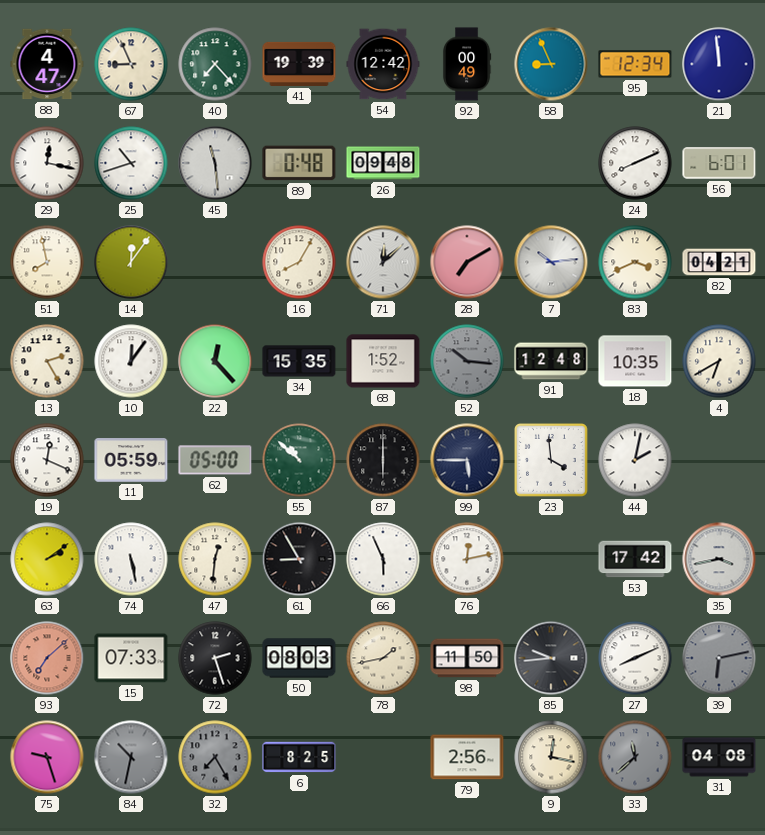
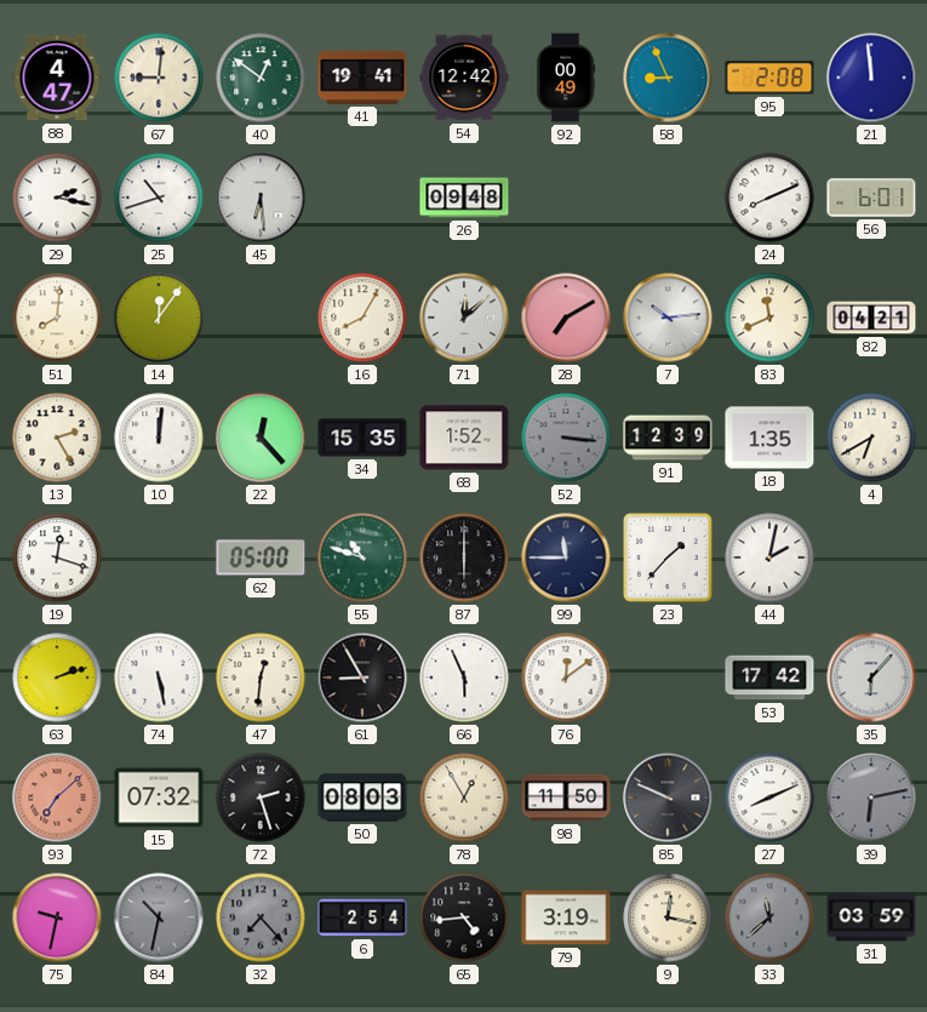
67: 8:56 -> 9:01
40: 7:23 -> 12:51
41: 19:39 -> 19:41
95: 12:34 -> 2:08
29: 12:17 -> 2:17
45: 11:29 -> 6:29
89: 0:48 -> none
51: 7:58 -> 8:01
83: 3:41 -> 11:41
10: 12:06 -> 12:01
52: 10:16 -> 3:16
91: 12:48 -> 12:39
18: 10:35 -> 1:35
19: 12:19 -> 12:18
11: 05:59 -> none
55: 10:52 -> 10:48
99: 5:45 -> 11:45
23: 3:59 -> 1:37
63: 2:09 -> 2:12
76: 12:13 -> 12:09
35: 3:43 -> 6:07
15: 07:33 -> 07:32
78: 1:43 -> 12:55
85: 9:44 -> 9:49
75: 9:27 -> 9:32
32: 7:25 -> 7:23
6: 8:25 -> 2:54
65: none -> 4:44
79: 2:56 -> 3:19
31: 04:08 -> 03:59
